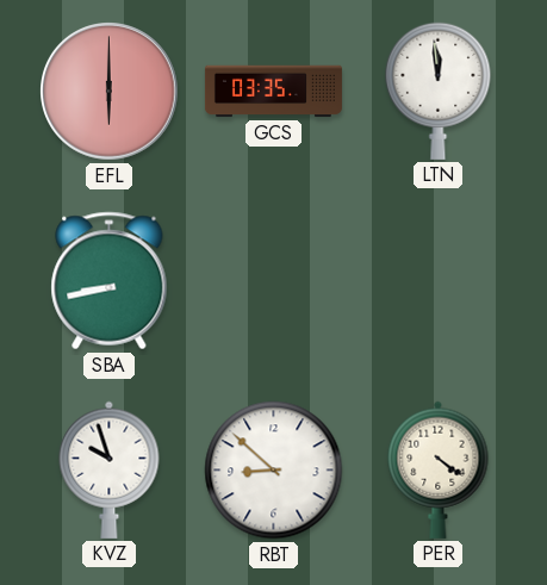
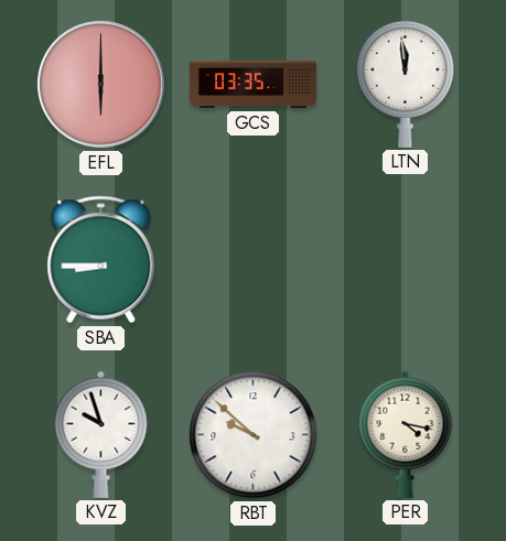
SBA: 8:43 -> 8:45
RBT: 8:52 -> 9:52
PER: 4:21 -> 4:17
